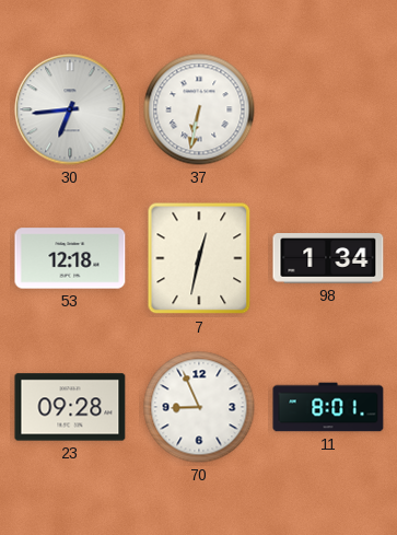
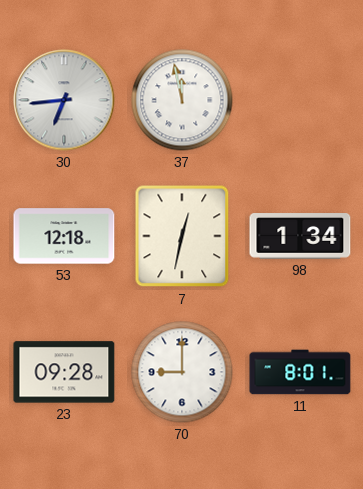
37: 6:32 -> 11:58
70: 8:56 -> 9:00
